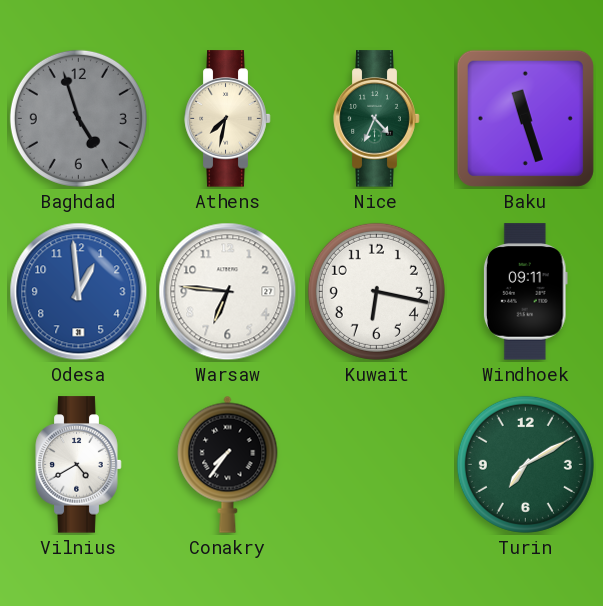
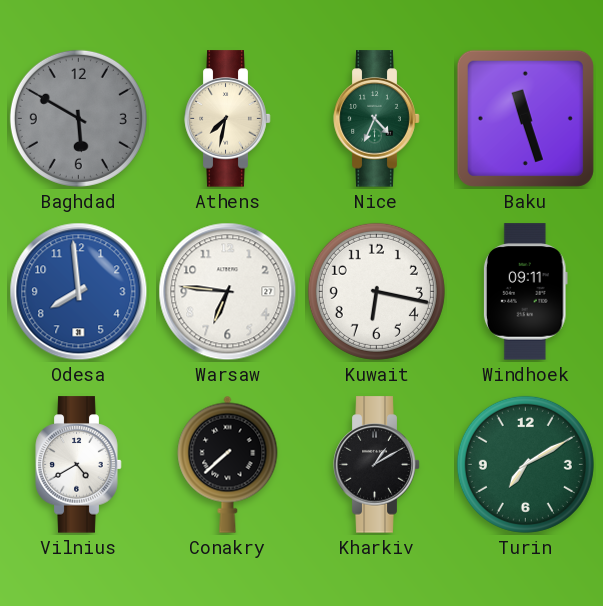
Baghdad: 4:57 -> 5:50
Odesa: 12:59 -> 7:59
Conakry: 7:36 -> 7:38
Kharkiv: none -> 1:10
